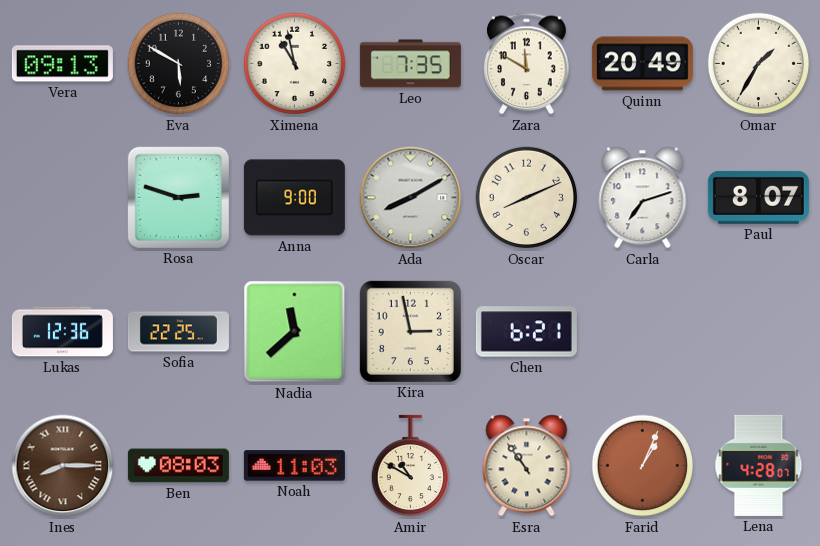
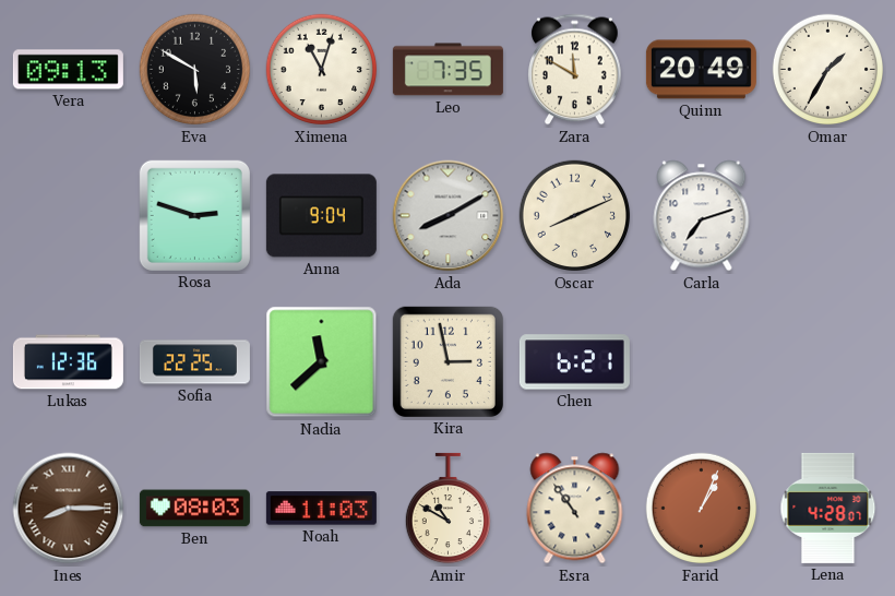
Ximena: 10:58 -> 11:03
Anna: 9:00 -> 9:04
Paul: 8:07 -> none
